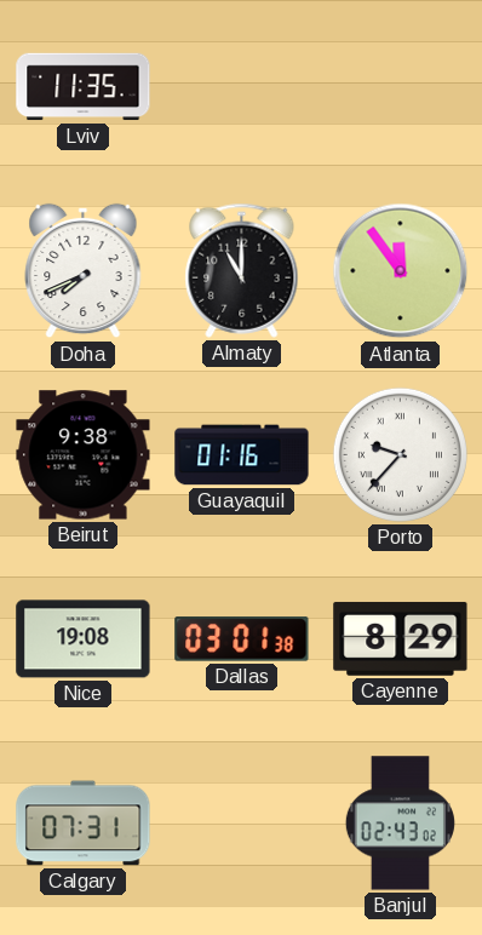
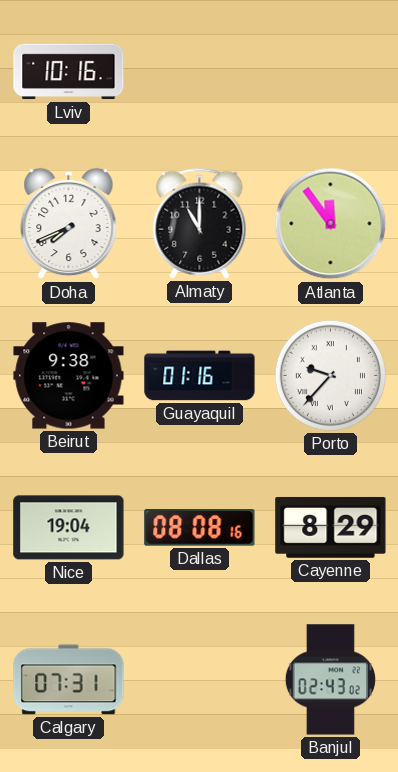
Lviv: 11:35 -> 10:16
Nice: 19:08 -> 19:04
Dallas: 03:01 -> 08:08
